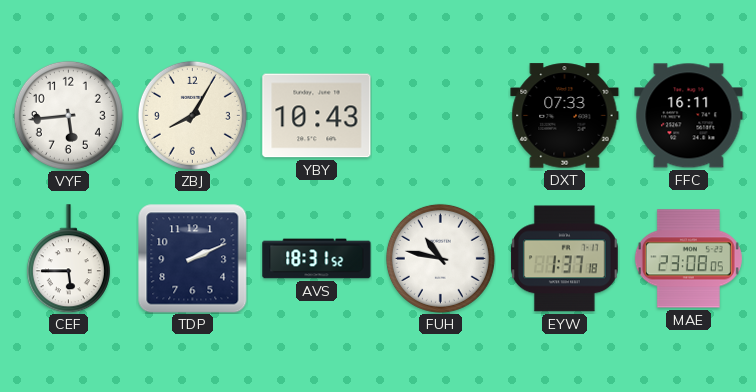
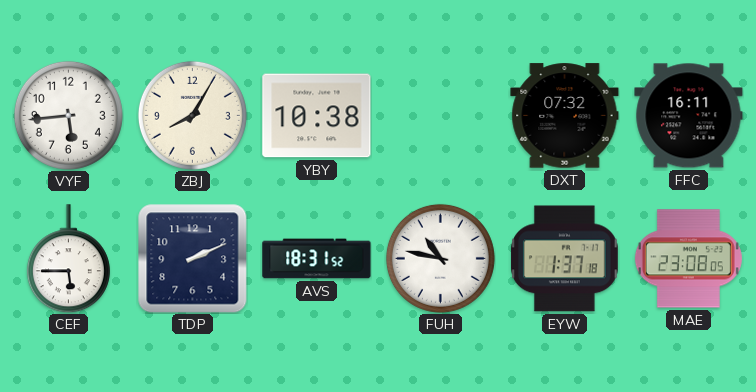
YBY: 10:43 -> 10:38
DXT: 07:33 -> 07:32
